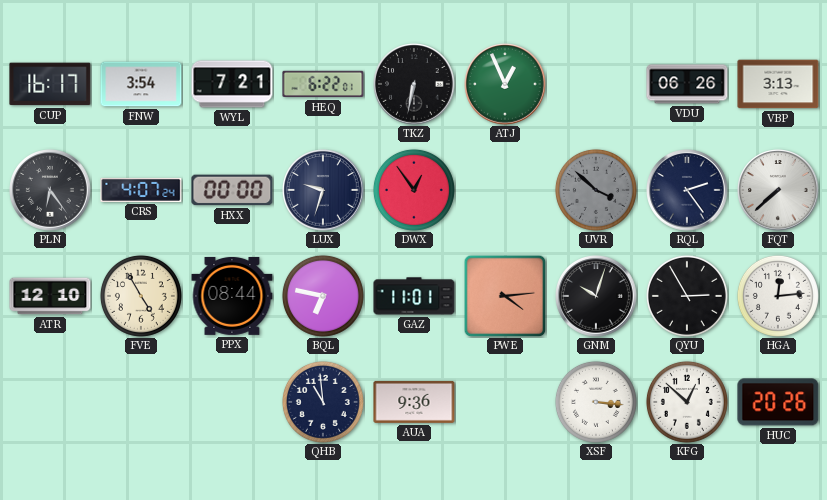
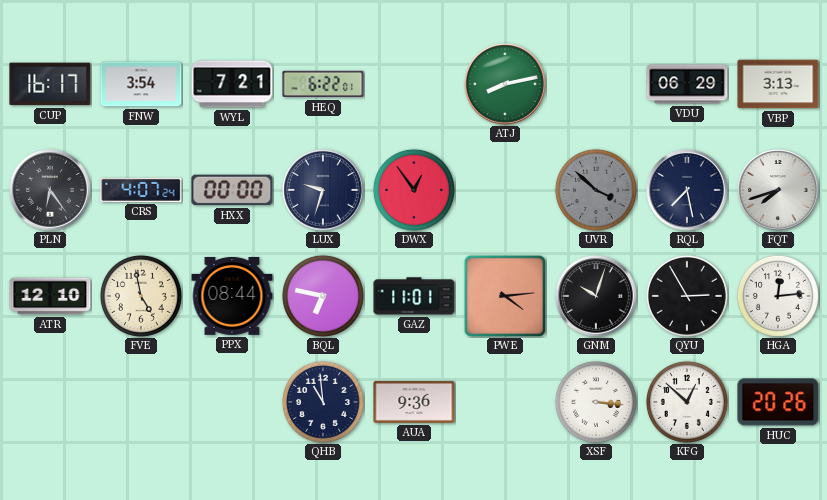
TKZ: 6:32 -> none
ATJ: 12:56 -> 8:13
VDU: 06:26 -> 06:29
RQL: 2:24 -> 7:28
FQT: 7:38 -> 7:42
FVE: 4:55 -> 4:58
